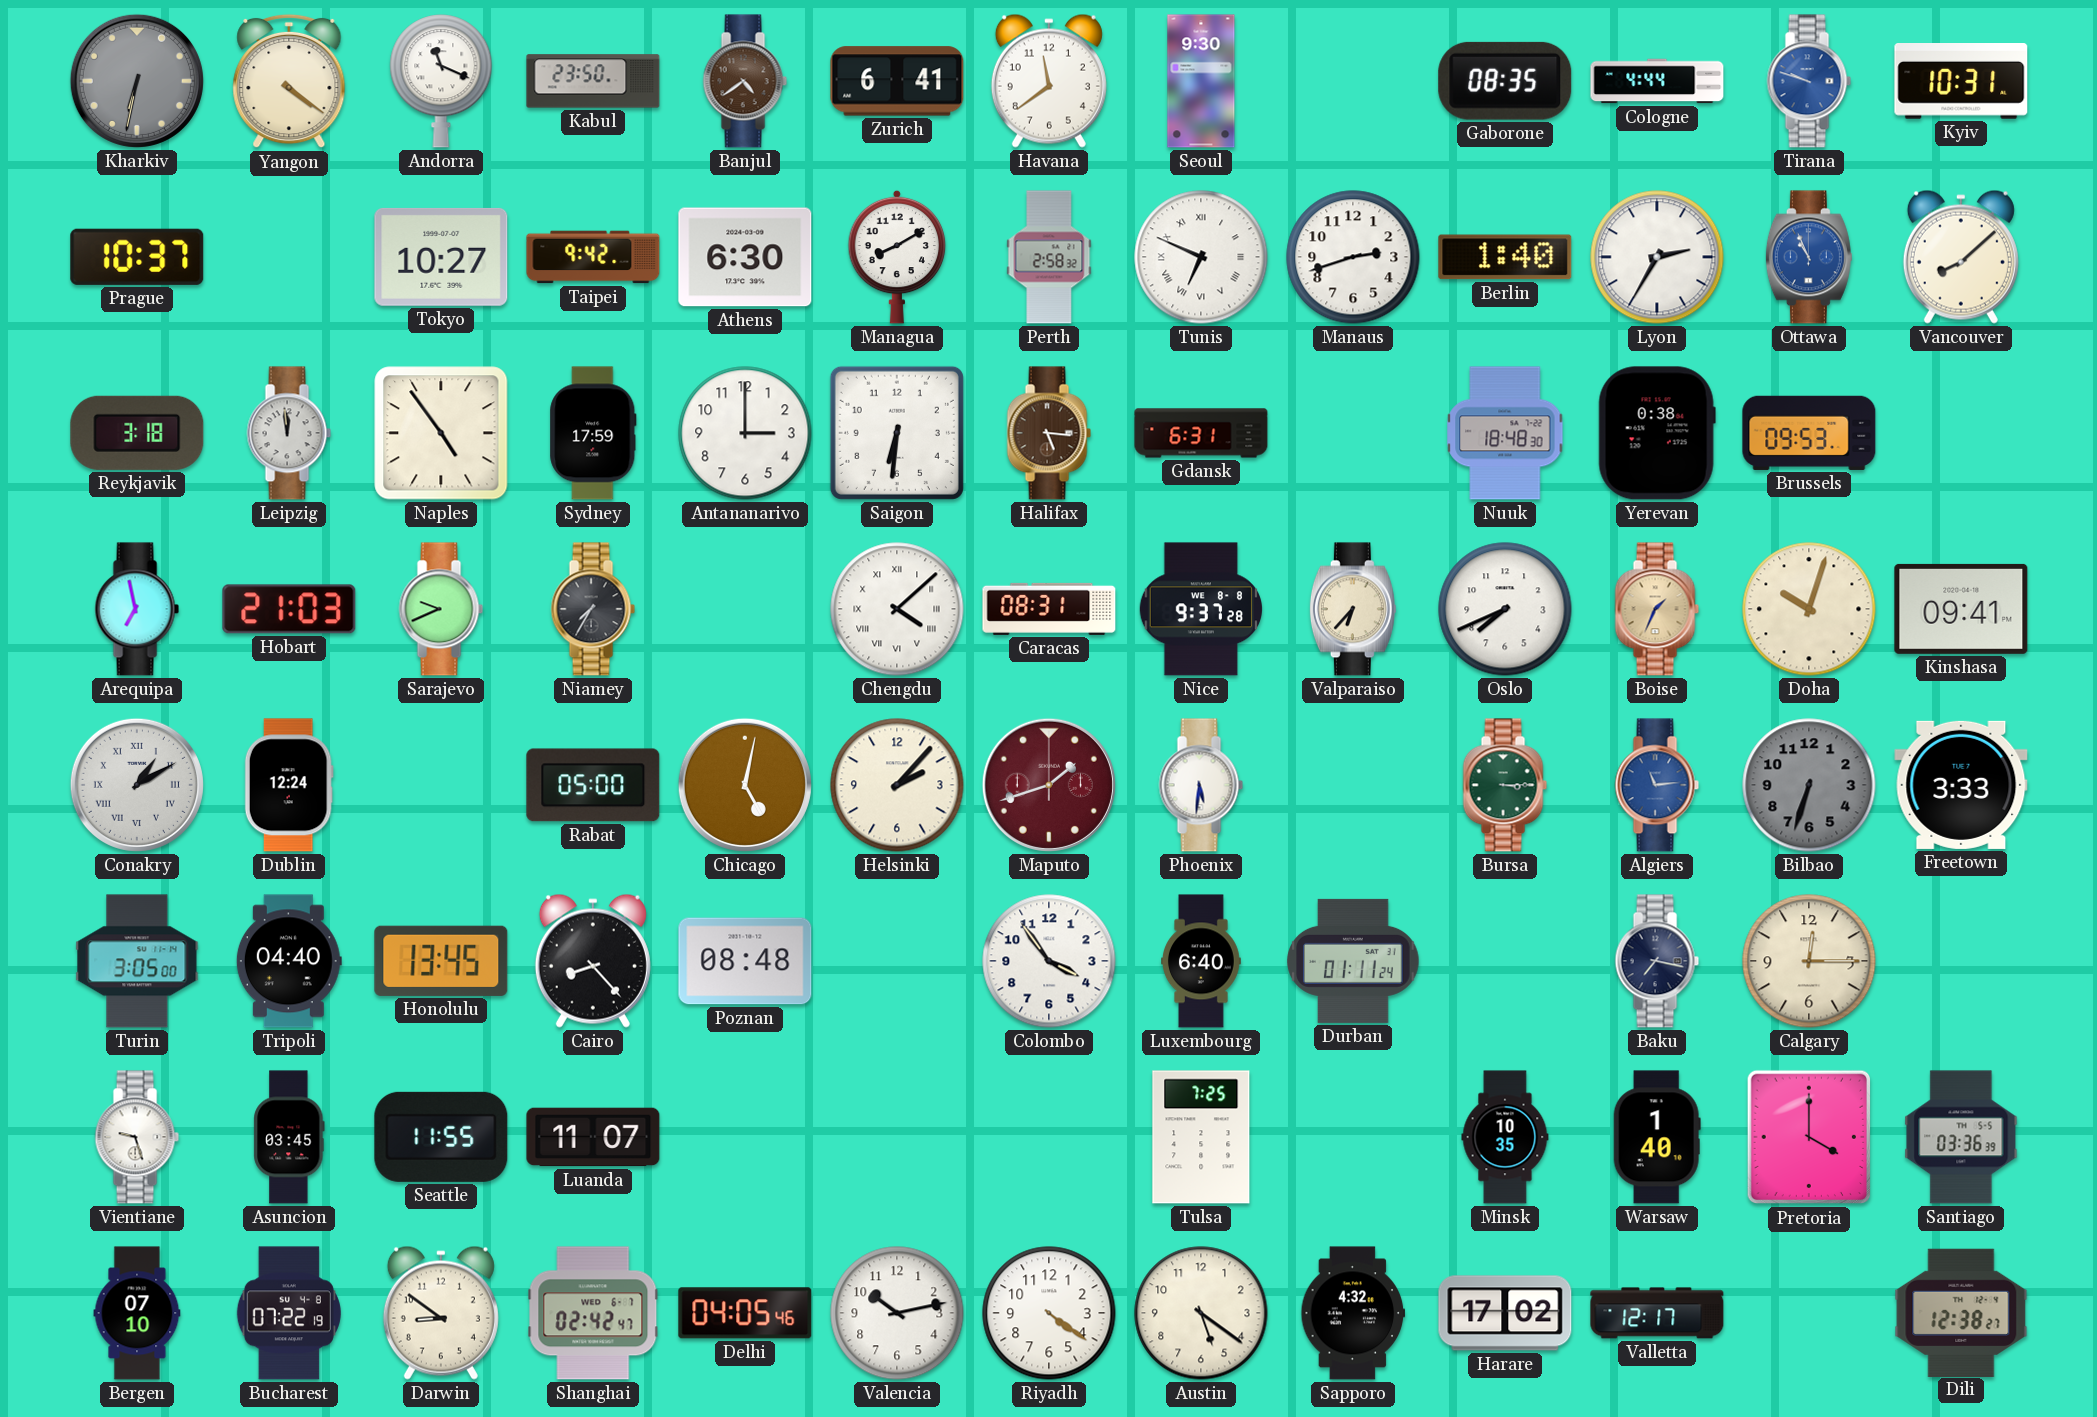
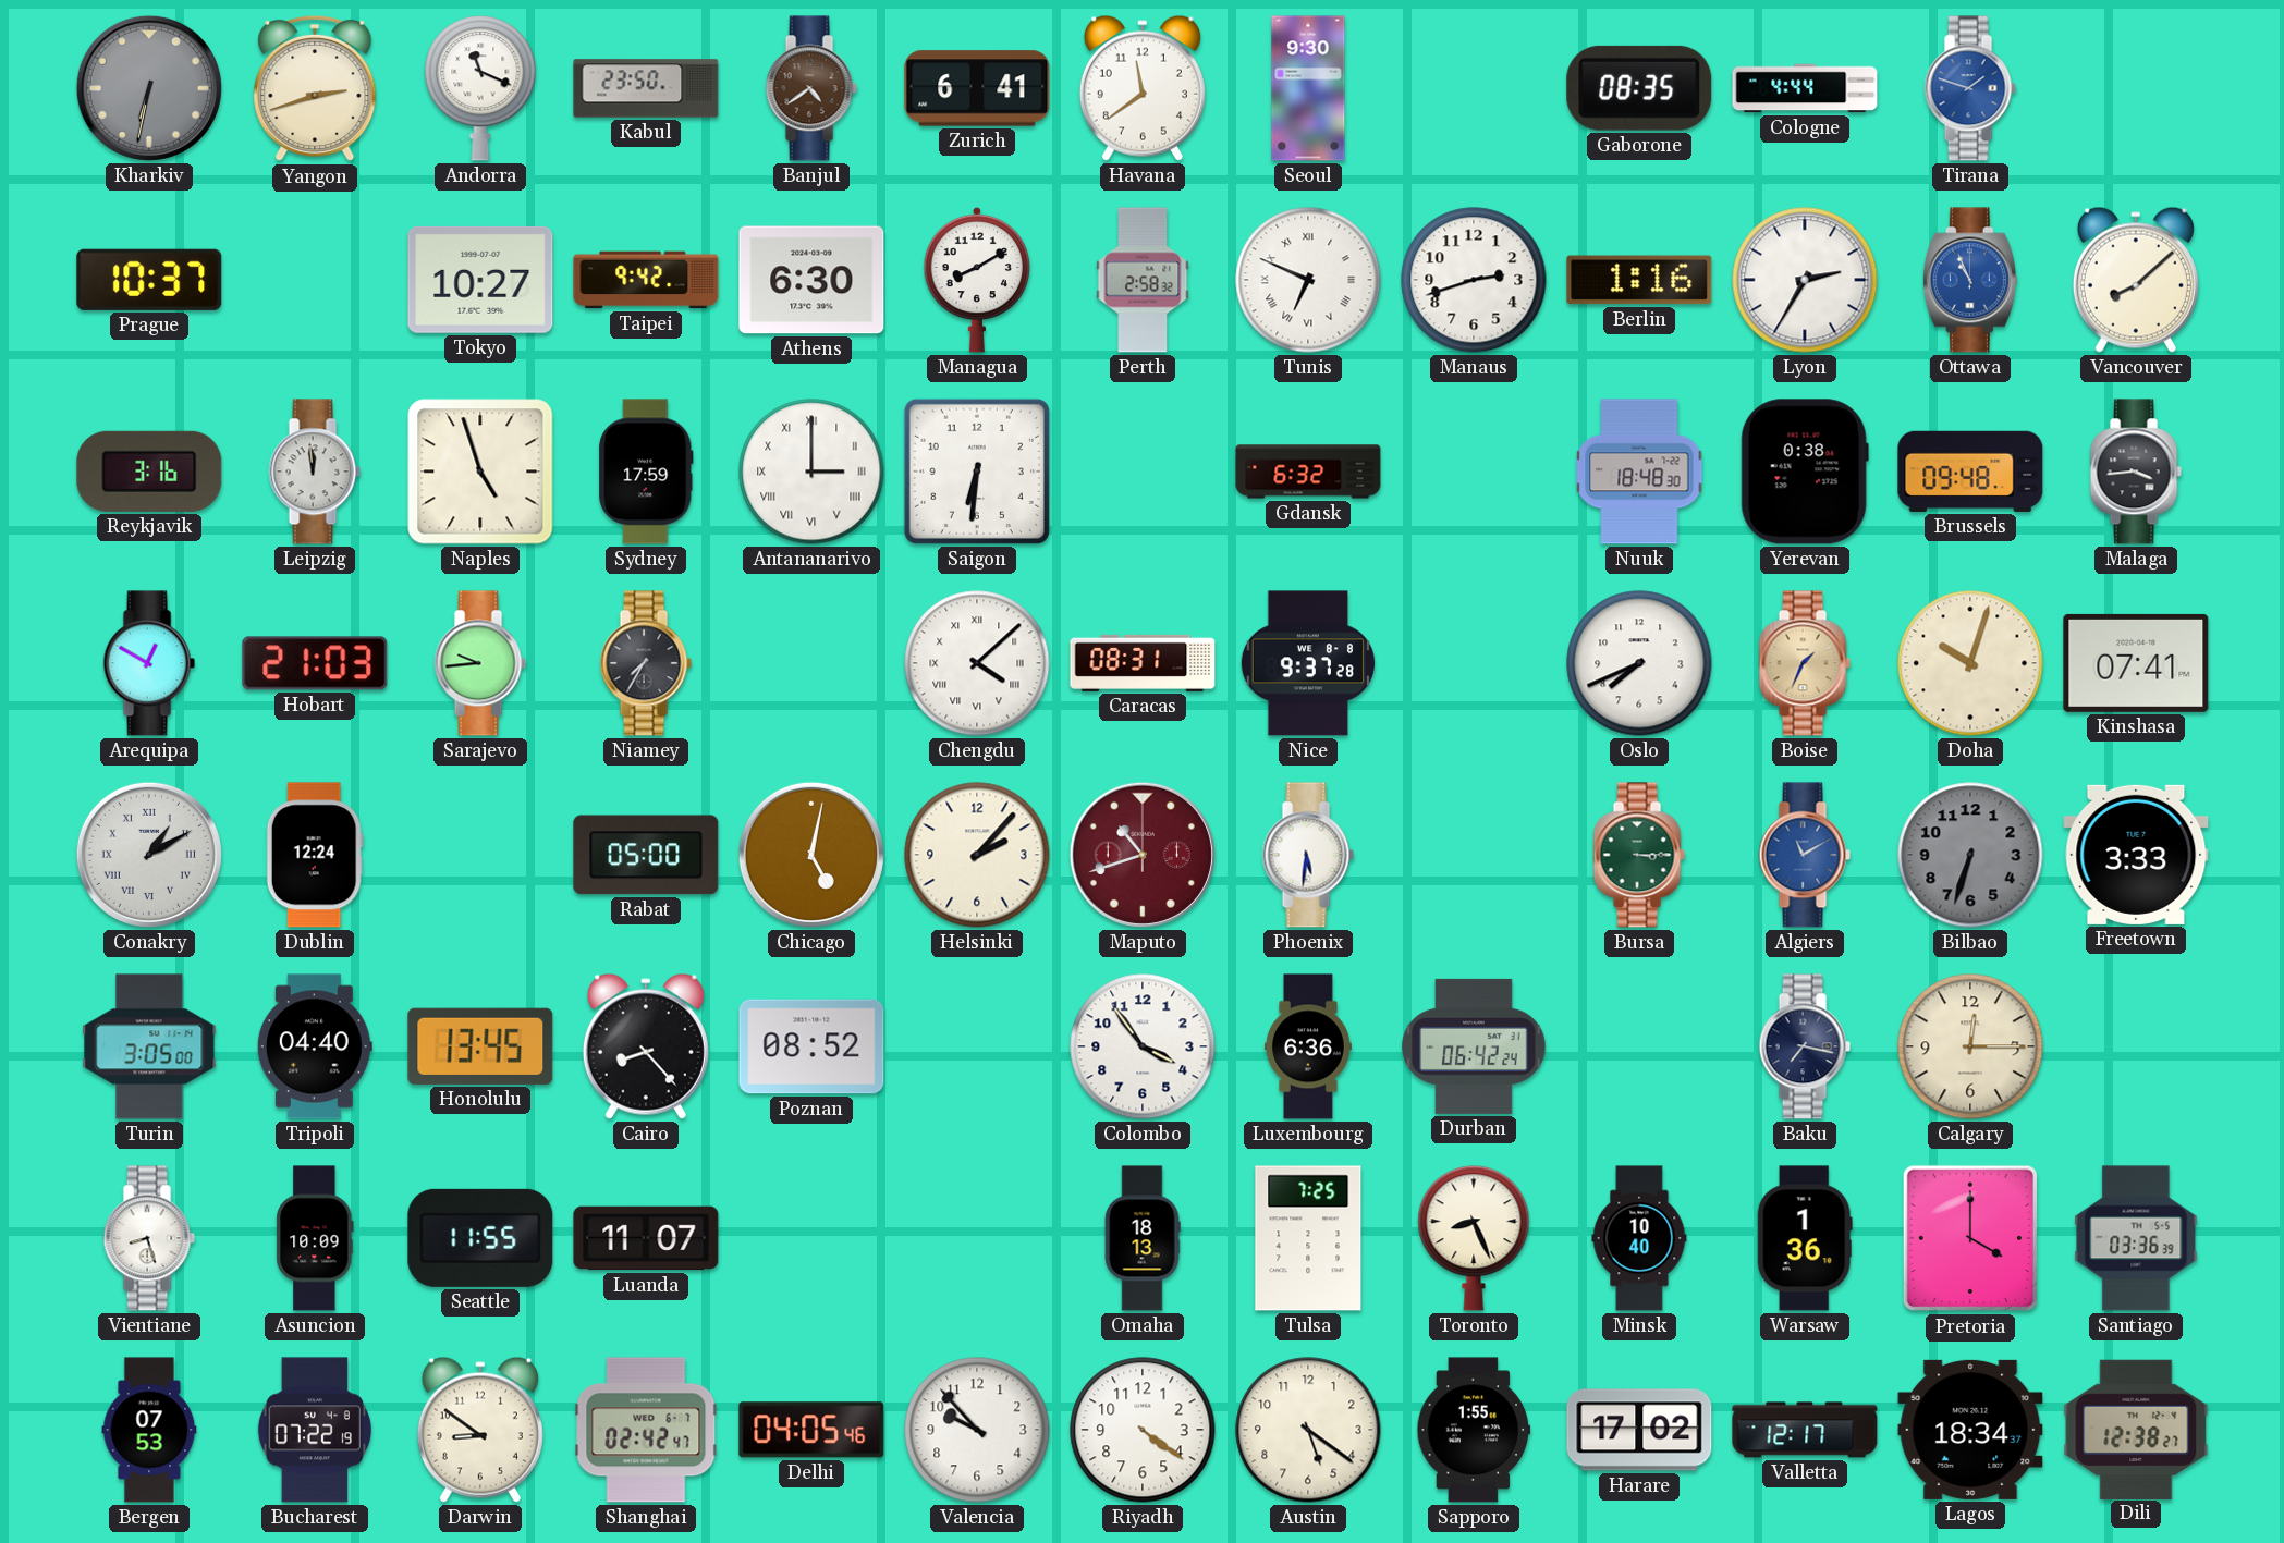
Yangon: 4:21 -> 2:42
Tirana: 9:48 -> 1:48
Kyiv: 10:31 -> none
Berlin: 1:40 -> 1:16
Reykjavik: 3:18 -> 3:16
Naples: 4:54 -> 4:57
Antananarivo numerals: Arabic -> Roman
Halifax: 5:16 -> none
Gdansk: 6:31 -> 6:32
Brussels: 09:53 -> 09:48
Malaga: none -> 3:44
Arequipa: 6:58 -> 12:50
Sarajevo: 9:41 -> 9:44
Valparaiso: 6:37 -> none
Kinshasa: 09:41 -> 07:41
Maputo: 1:42 -> 10:42
Algiers: 11:14 -> 11:10
Poznan: 08:48 -> 08:52
Luxembourg: 6:40 -> 6:36
Durban: 01:11 -> 06:42
Vientiane: 9:27 -> 8:27
Asuncion: 03:45 -> 10:09
Omaha: none -> 18:13
Toronto: none -> 8:26
Minsk: 10:35 -> 10:40
Warsaw: 1:40 -> 1:36
Bergen: 07:10 -> 07:53
Valencia: 10:13 -> 9:53
Sapporo: 4:32 -> 1:55
Lagos: none -> 18:34
